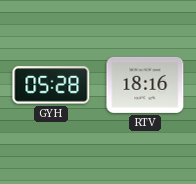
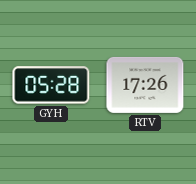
RTV: 18:16 -> 17:26
